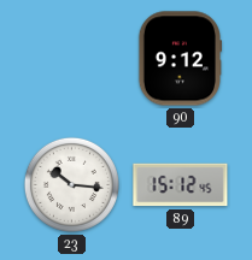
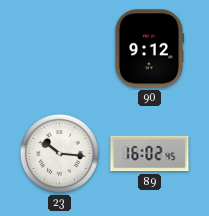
89: 15:12 -> 16:02
